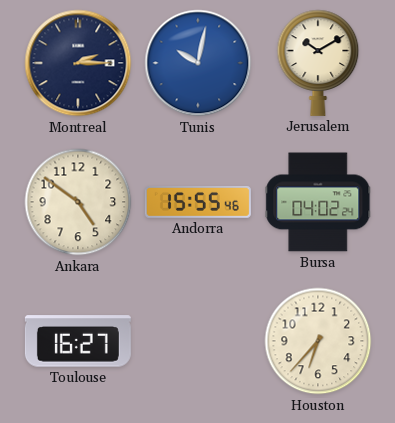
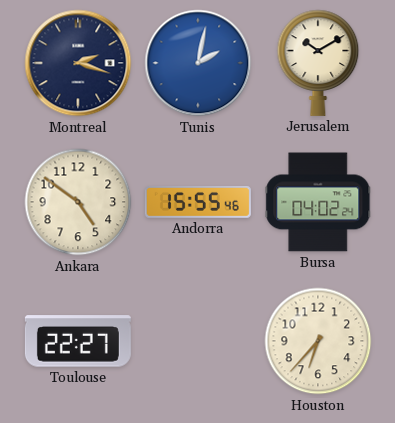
Montreal: 2:15 -> 2:18
Tunis: 10:02 -> 2:02
Toulouse: 16:27 -> 22:27
